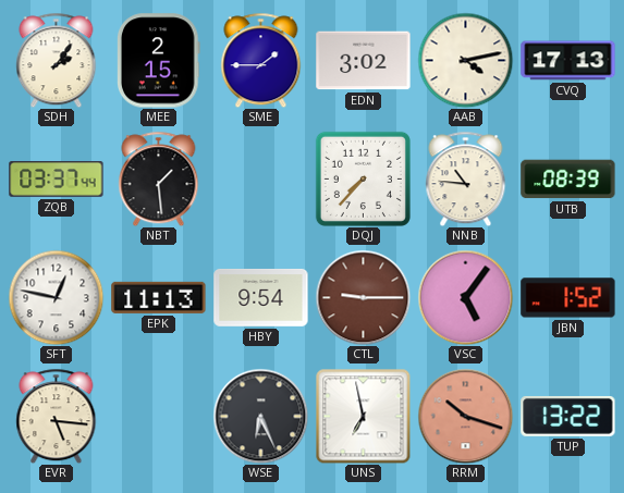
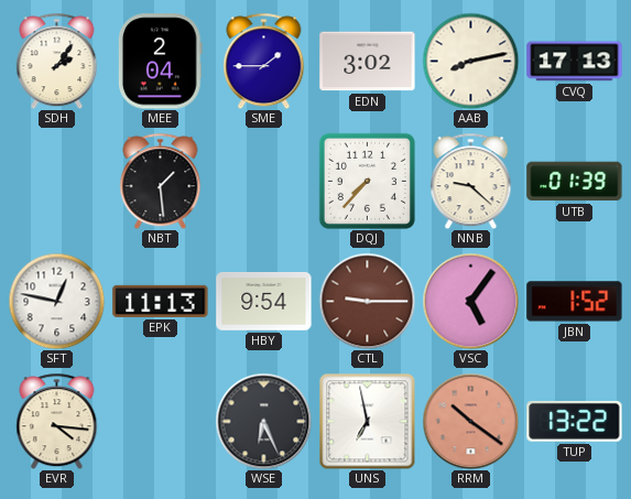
MEE: 2:15 -> 2:04
AAB: 4:13 -> 8:13
ZQB: 03:37 -> none
NNB: 10:46 -> 9:22
UTB: 08:39 -> 01:39
EVR: 5:16 -> 4:16
RRM: 10:18 -> 10:21
